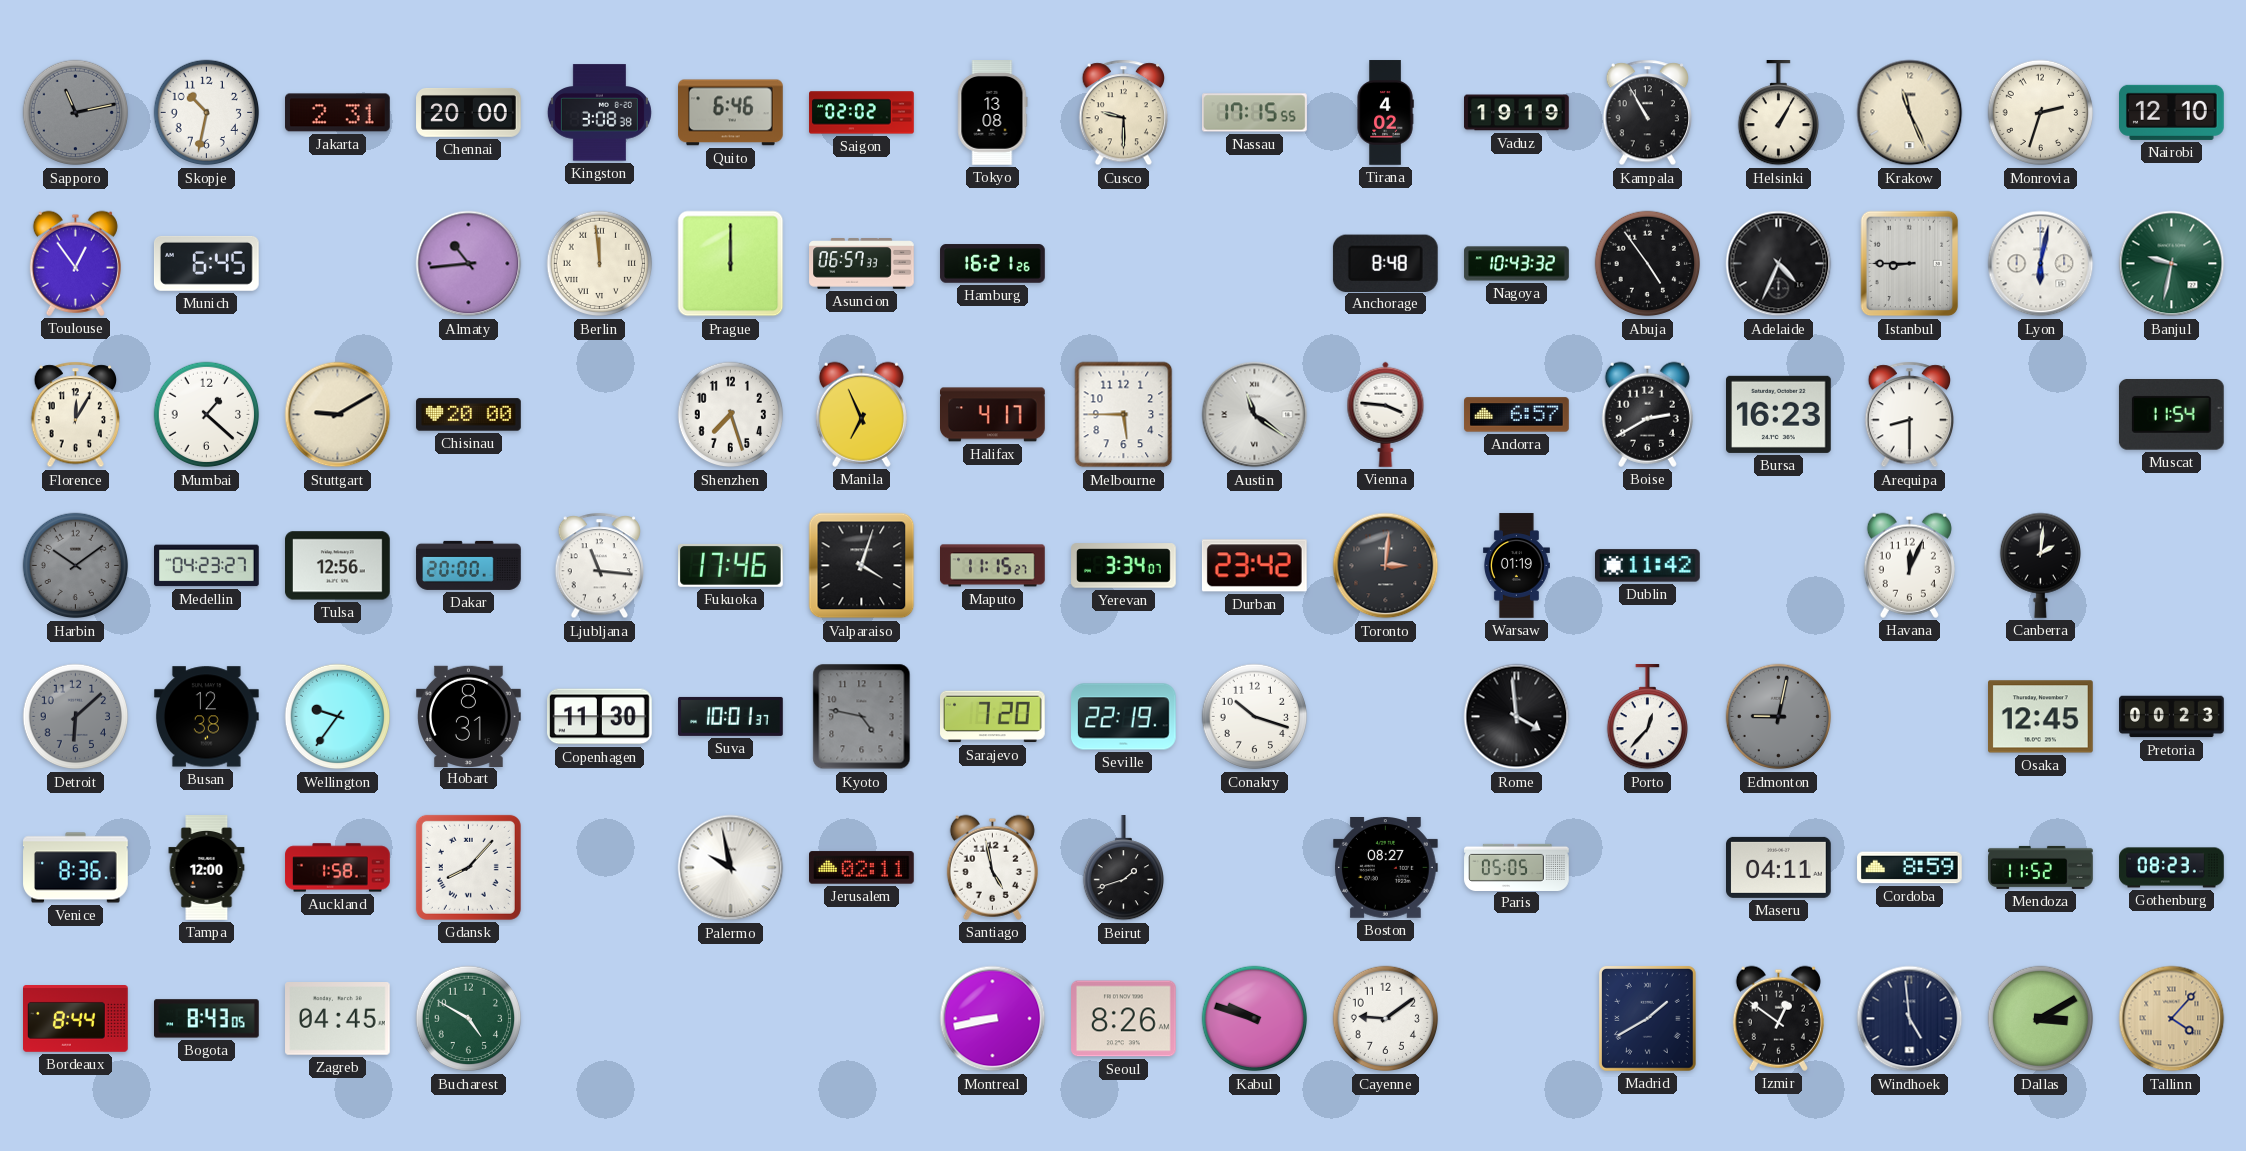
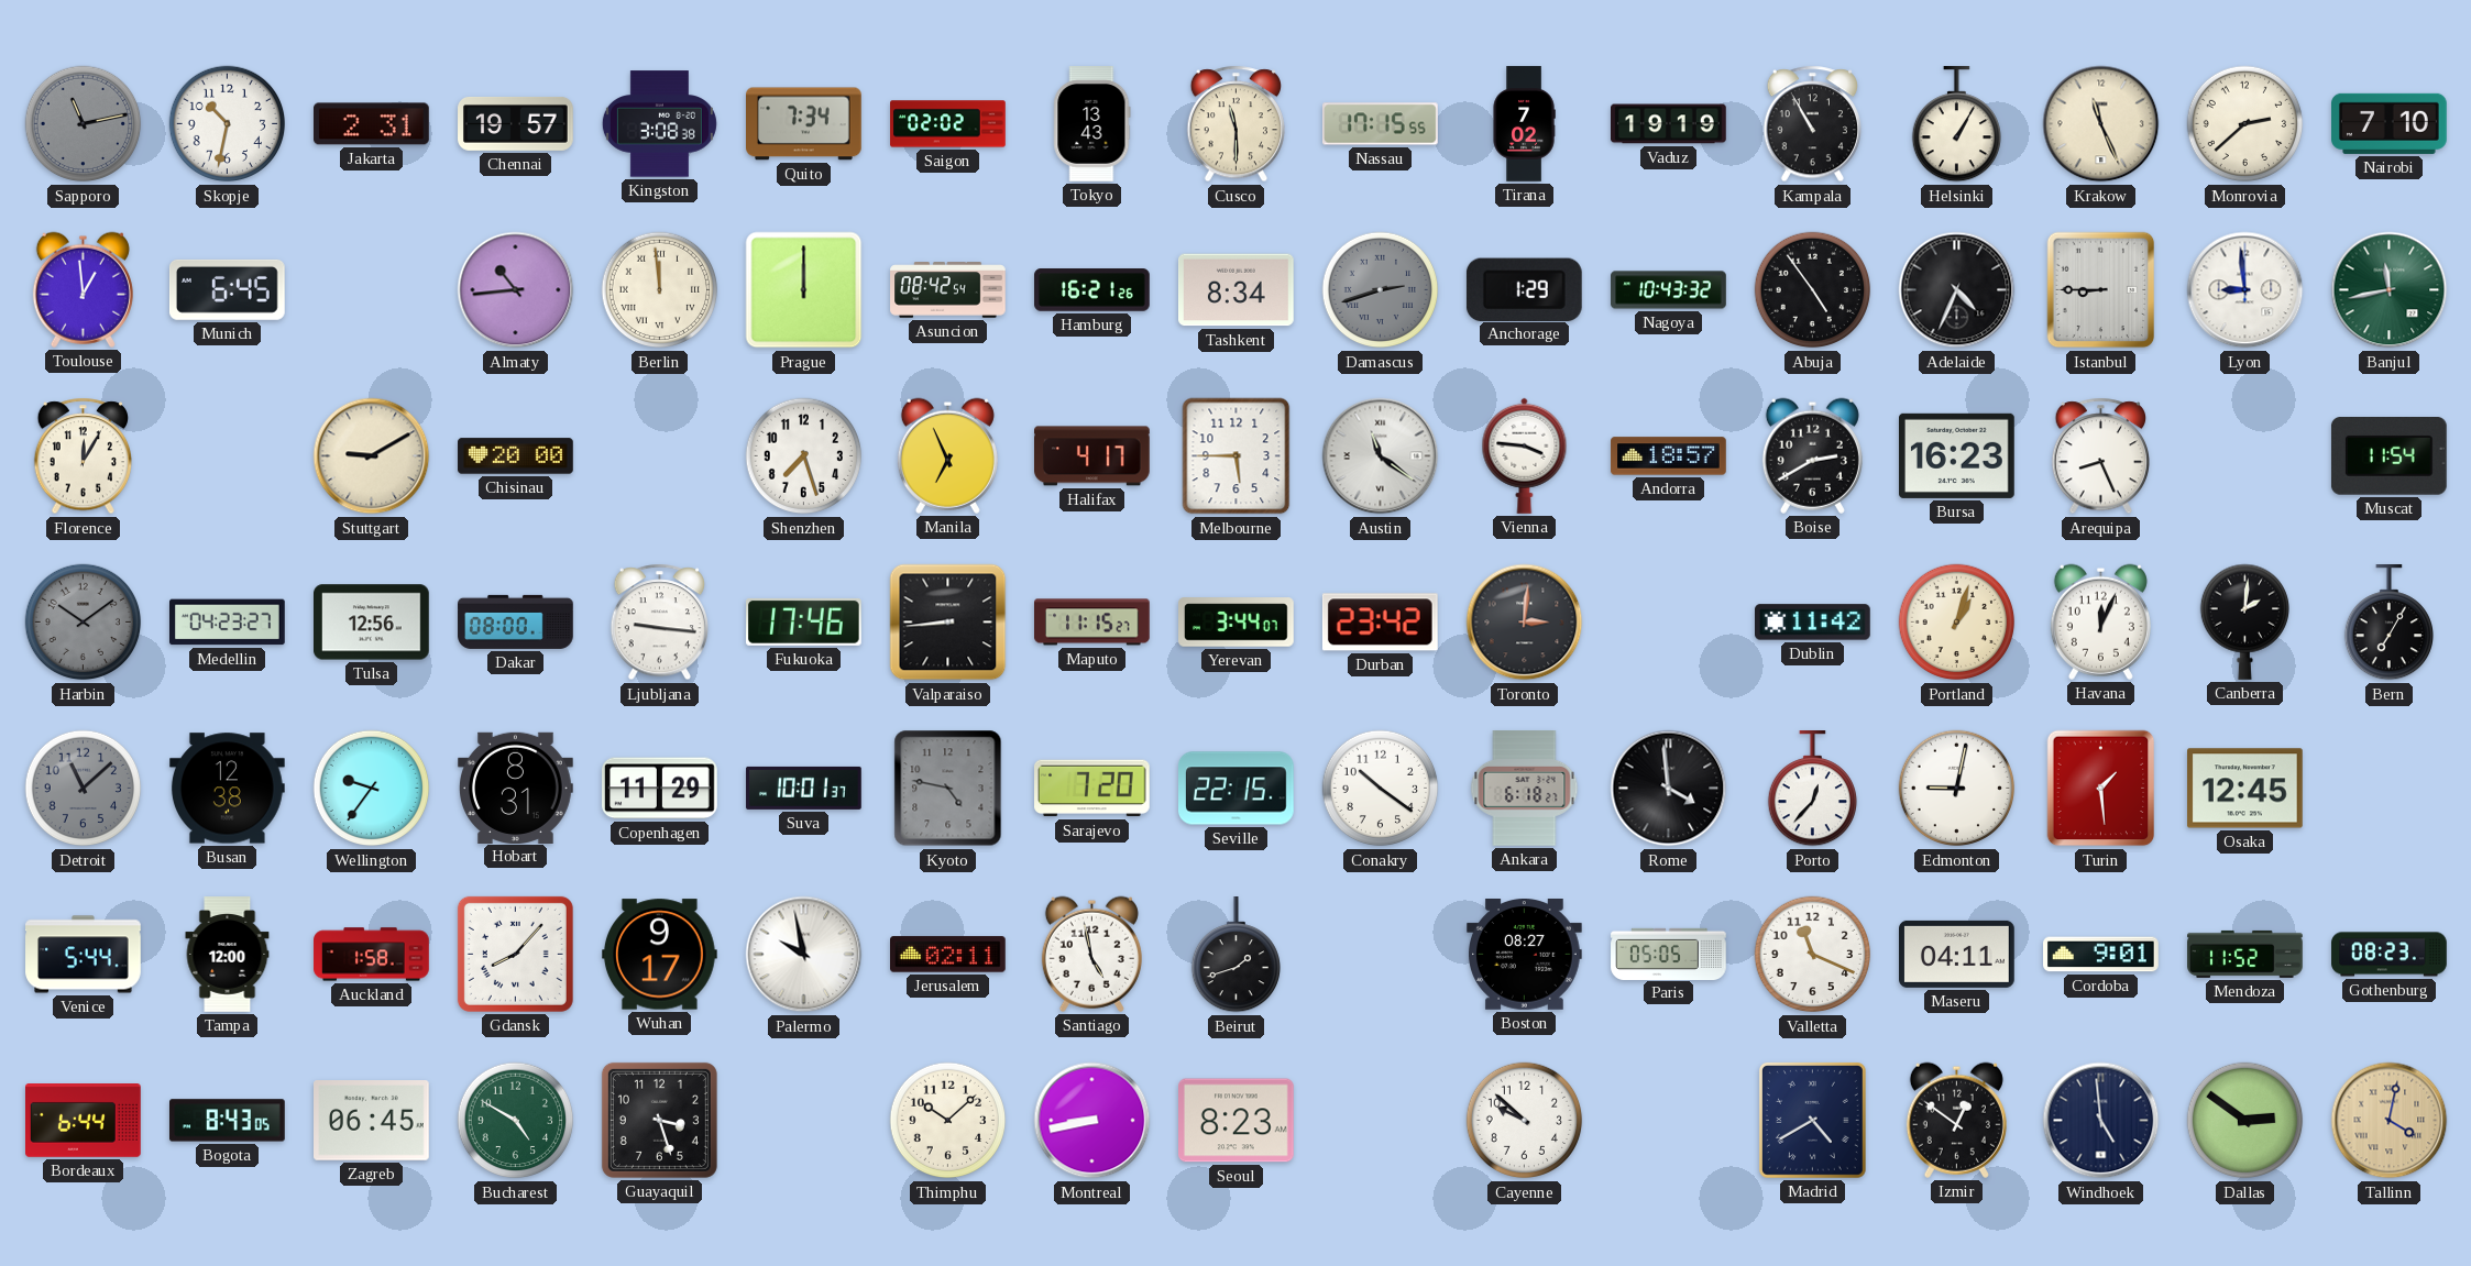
Chennai: 20:00 -> 19:57
Quito: 6:46 -> 7:34
Tokyo: 13:08 -> 13:43
Cusco: 9:30 -> 11:30
Tirana: 4:02 -> 7:02
Monrovia: 2:33 -> 2:38
Nairobi: 12:10 -> 7:10
Toulouse: 12:54 -> 12:59
Asuncion: 06:57 -> 08:42
Tashkent: none -> 8:34
Damascus: none -> 2:42
Anchorage: 8:48 -> 1:29
Lyon: 6:02 -> 8:59
Banjul: 9:32 -> 11:43
Mumbai: 1:22 -> none
Andorra: 6:57 -> 18:57
Arequipa: 8:30 -> 8:26
Dakar: 20:00 -> 08:00
Ljubljana: 11:16 -> 9:16
Valparaiso: 4:03 -> 8:44
Yerevan: 3:34 -> 3:44
Warsaw: 01:19 -> none
Portland: none -> 1:03
Bern: none -> 7:05
Detroit: 6:08 -> 11:08
Copenhagen: 11:30 -> 11:29
Seville: 22:19 -> 22:15
Conakry: 10:18 -> 10:21
Ankara: none -> 6:18
Edmonton dial: grey -> white
Turin: none -> 1:29
Pretoria: 00:23 -> none
Venice: 8:36 -> 5:44
Wuhan: none -> 9:17
Valletta: none -> 11:19
Cordoba: 8:59 -> 9:01
Bordeaux: 8:44 -> 6:44
Zagreb: 04:45 -> 06:45
Guayaquil: none -> 3:27
Thimphu: none -> 10:08
Seoul: 8:26 -> 8:23
Kabul: 9:48 -> none
Cayenne: 9:09 -> 9:52
Madrid: 1:40 -> 4:40
Dallas: 3:10 -> 2:51
Tallinn: 4:07 -> 4:02
